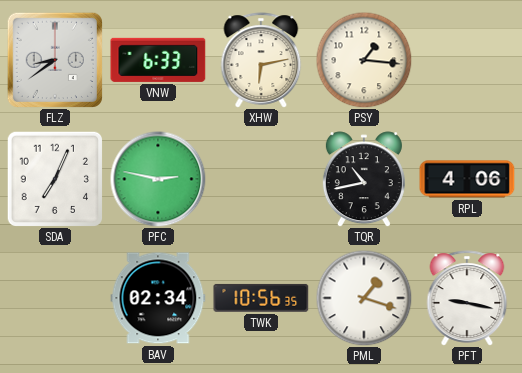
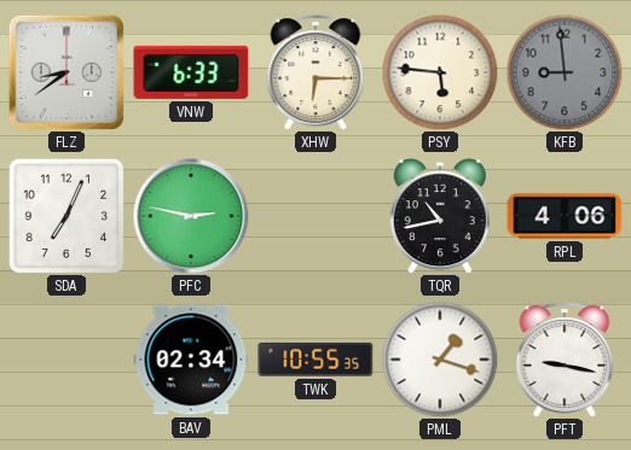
XHW: 6:13 -> 6:15
PSY: 1:16 -> 5:46
KFB: none -> 8:59
TWK: 10:56 -> 10:55
